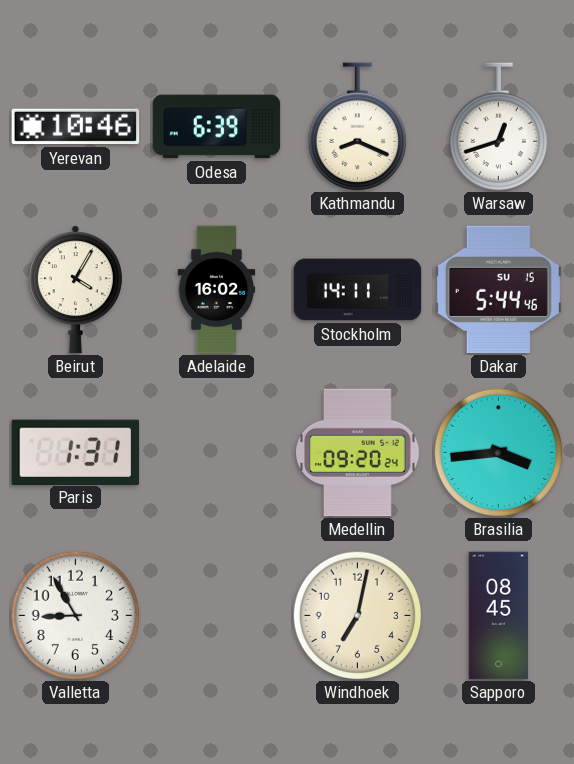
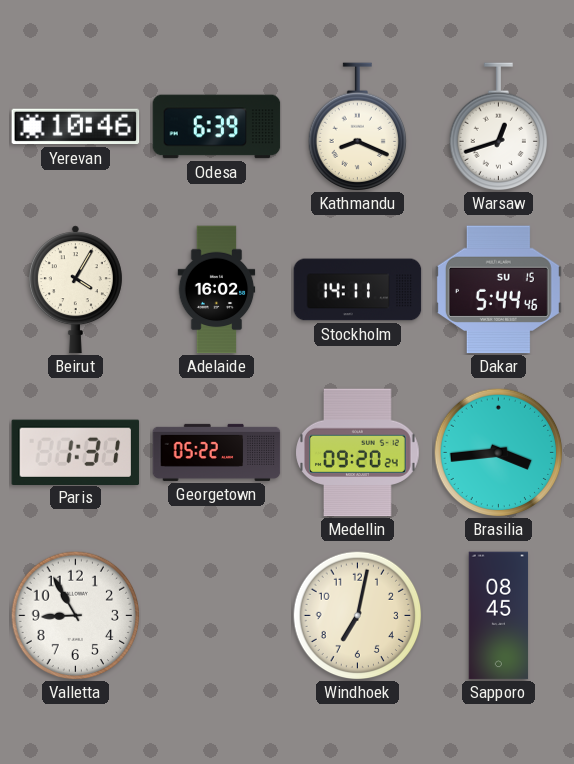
Georgetown: none -> 05:22
